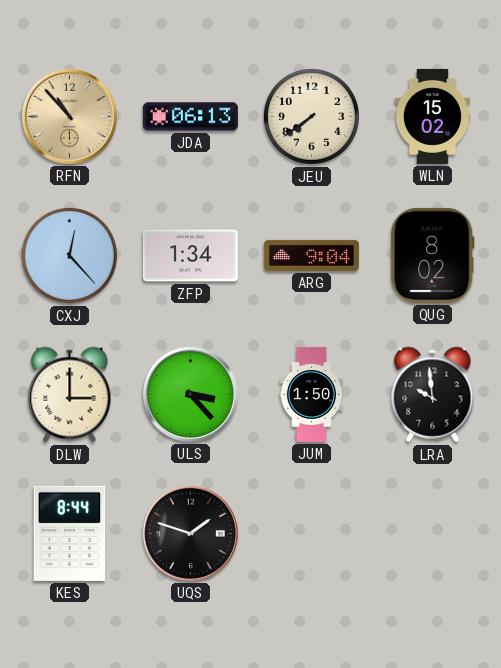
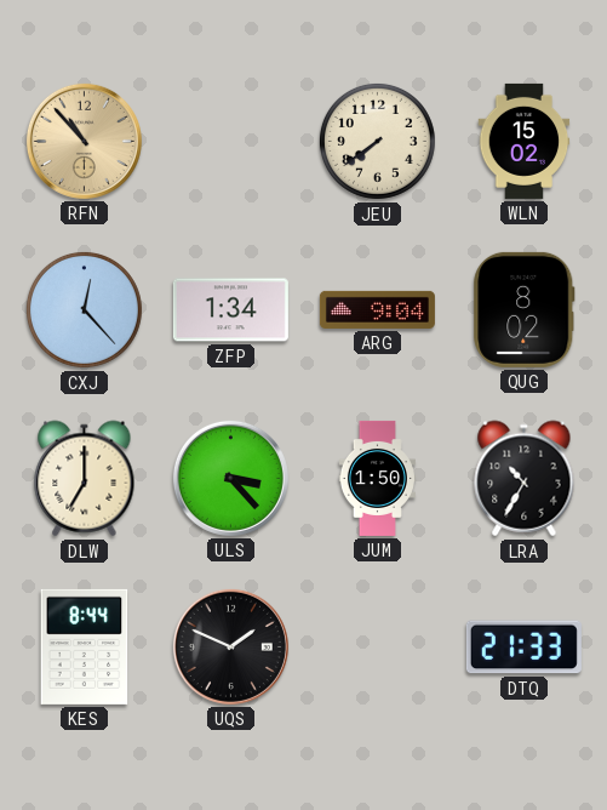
JDA: 06:13 -> none
DLW: 3:00 -> 7:00
LRA: 9:59 -> 10:35
UQS: 1:48 -> 1:49
DTQ: none -> 21:33
